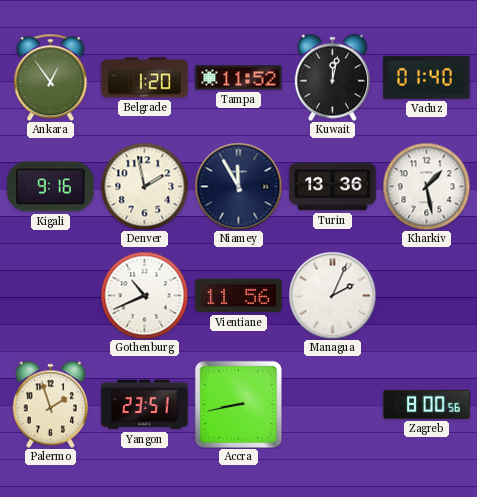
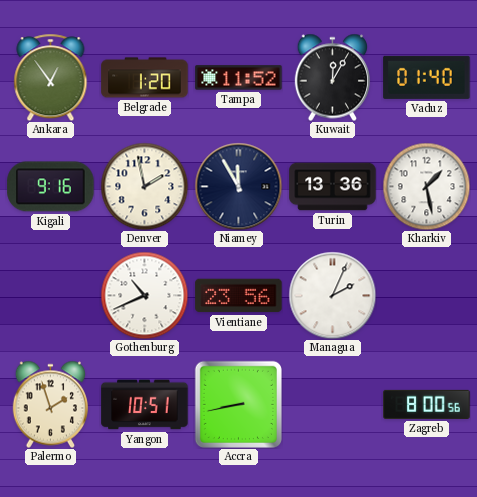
Kuwait: 12:02 -> 12:05
Vientiane: 11:56 -> 23:56
Yangon: 23:51 -> 10:51
